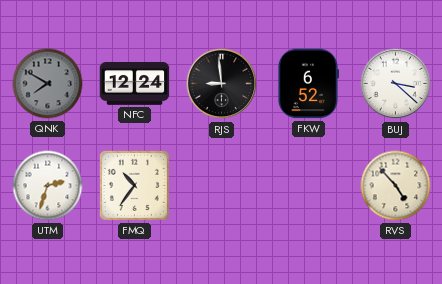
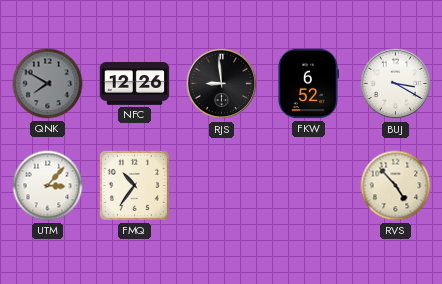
NFC: 12:24 -> 12:26
BUJ: 3:22 -> 3:20
UTM: 2:33 -> 3:07
